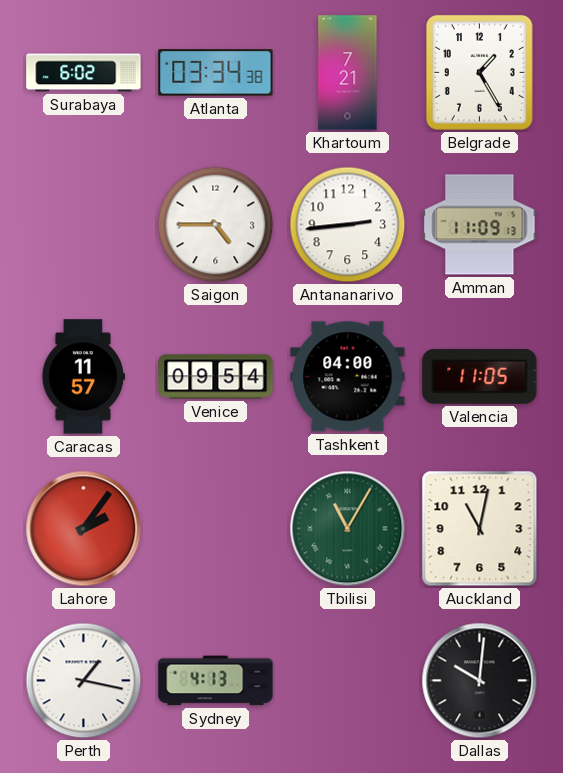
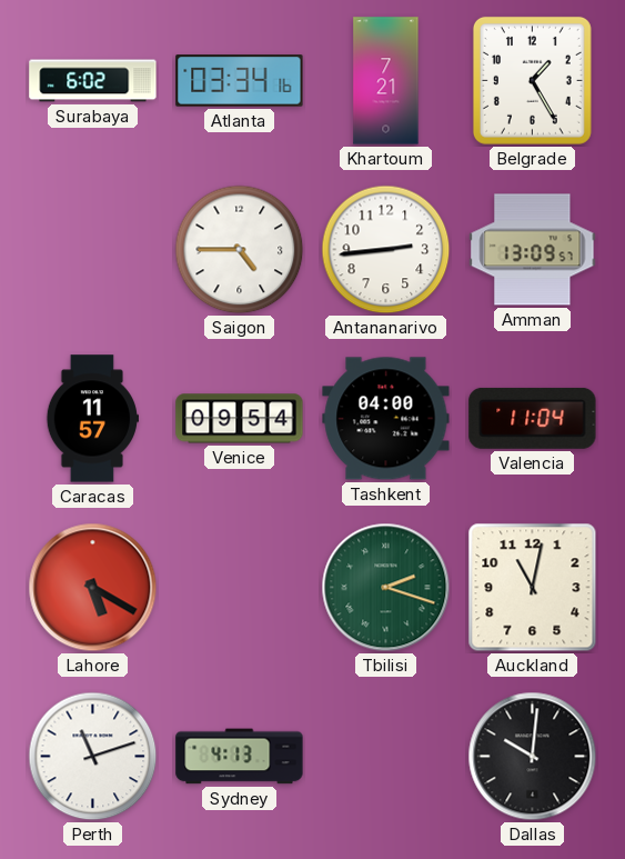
Atlanta: 03:34:38 -> 03:34:16
Amman: 11:09 -> 13:09
Valencia: 11:05 -> 11:04
Lahore: 2:06 -> 5:20
Tbilisi: 11:05 -> 2:18
Perth: 1:17 -> 11:12
